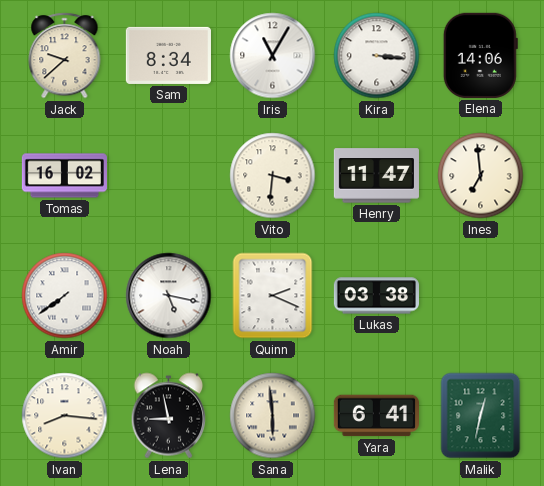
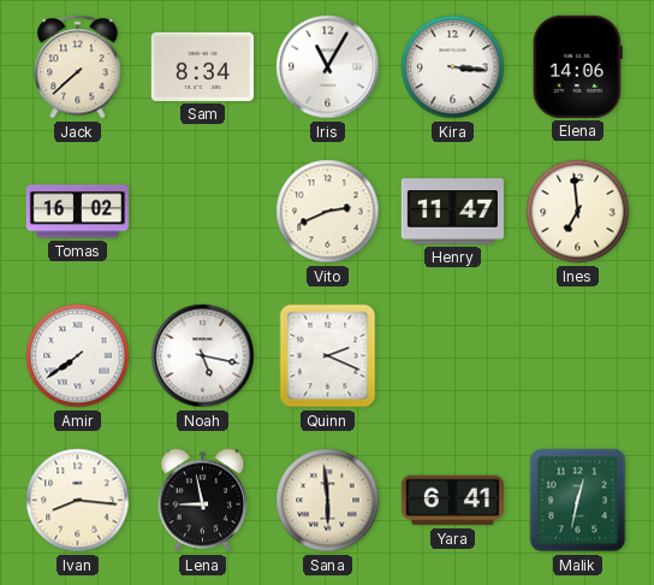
Jack: 9:38 -> 7:38
Vito: 3:31 -> 2:41
Lukas: 03:38 -> none
